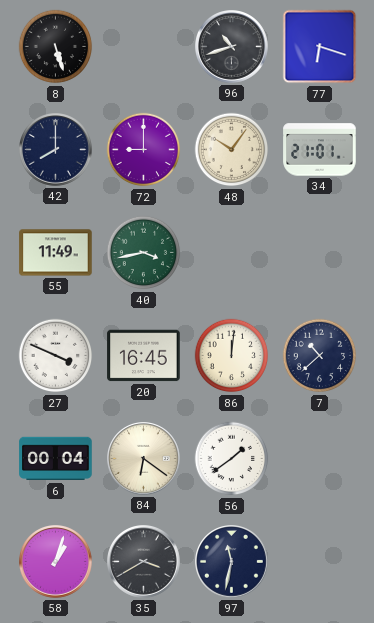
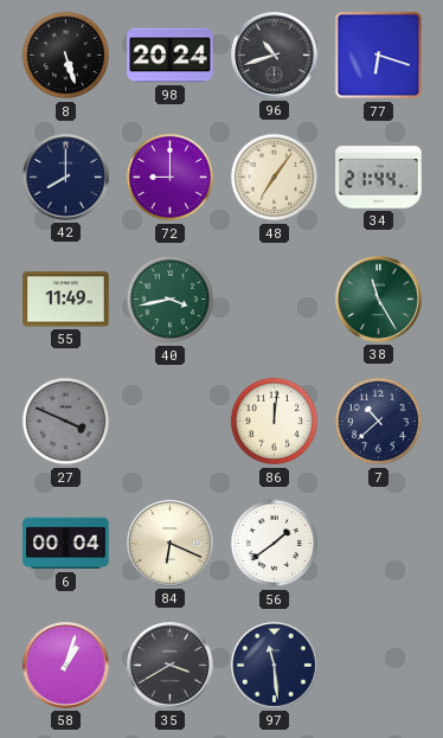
98: none -> 20:24
48: 10:06 -> 7:06
34: 21:01 -> 21:44
38: none -> 11:25
27 dial: white -> grey
20: 16:45 -> none
84: 6:21 -> 6:19
97: 11:32 -> 11:29
